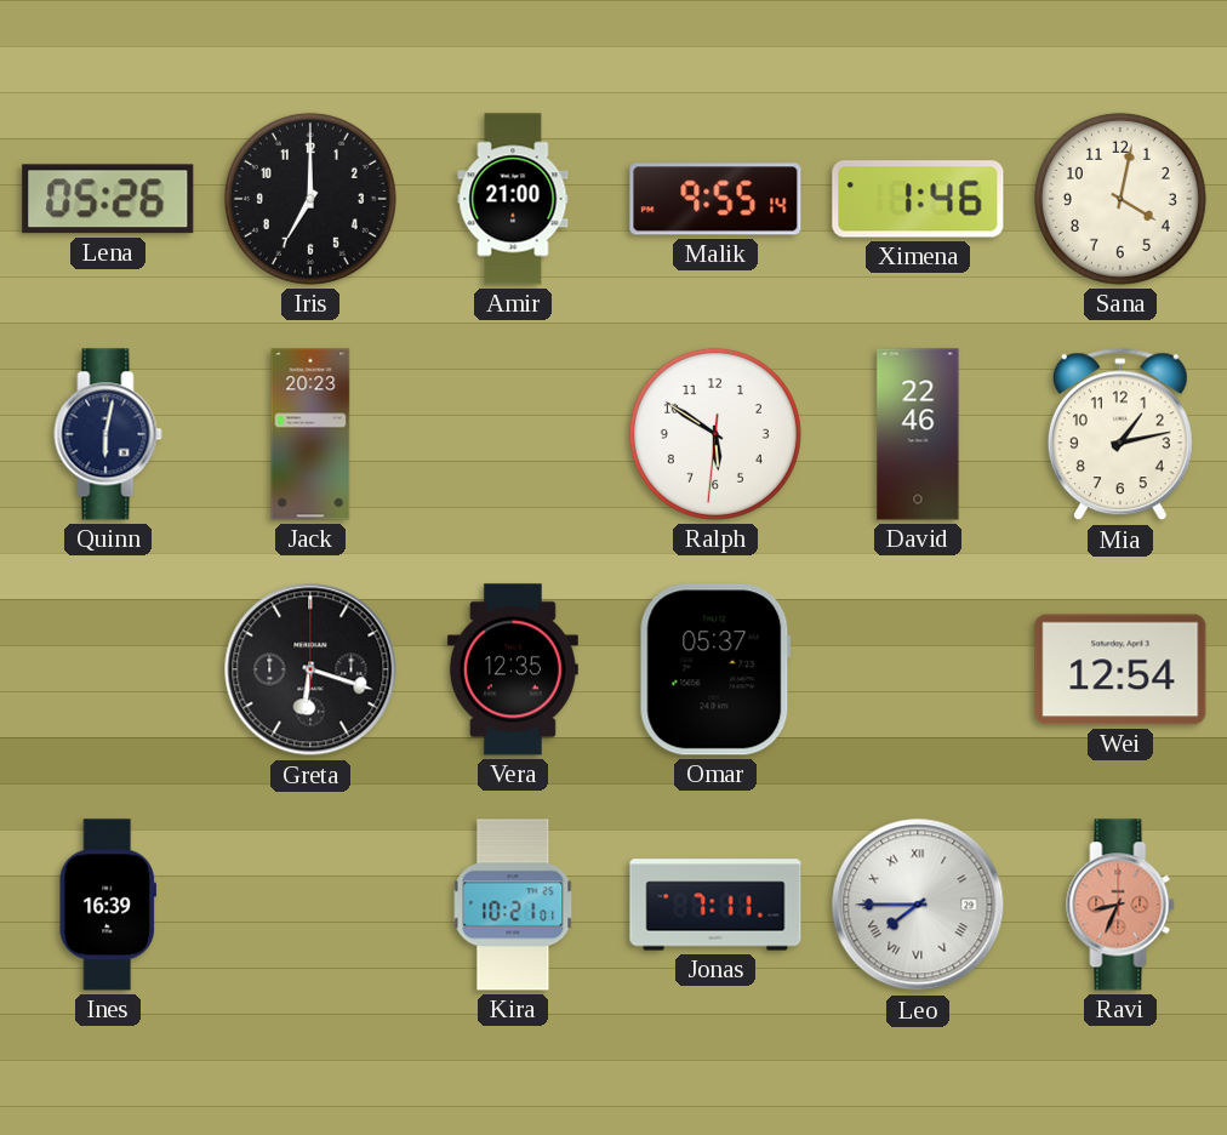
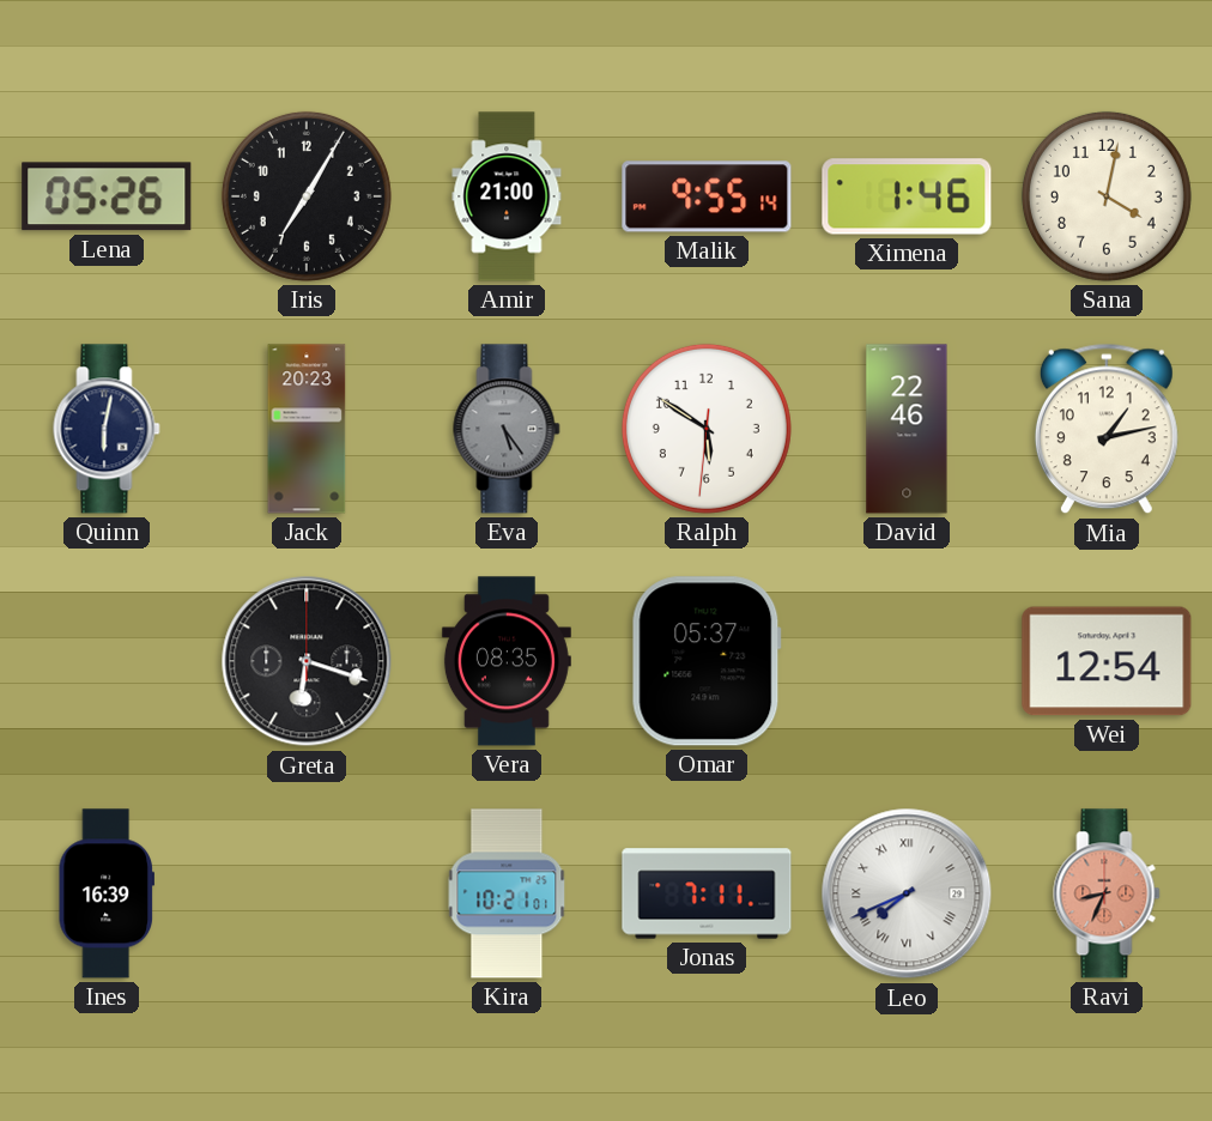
Iris: 7:00 -> 7:05
Eva: none -> 5:24
Vera: 12:35 -> 08:35
Leo: 7:45 -> 7:41
